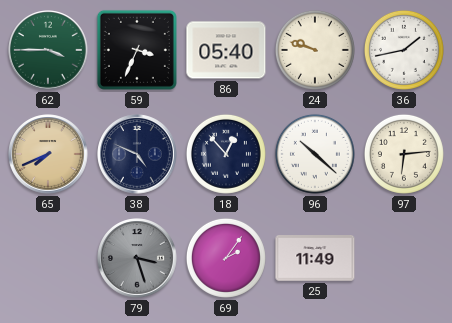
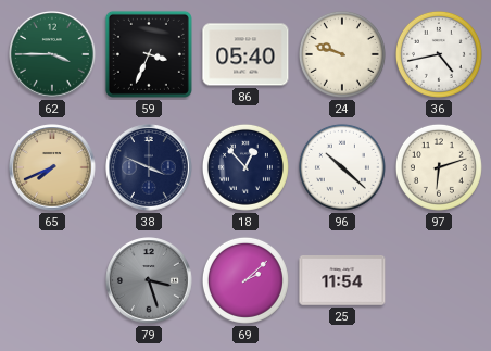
36: 1:43 -> 4:43
38: 4:49 -> 3:49
97: 6:14 -> 6:12
69: 2:06 -> 2:08
25: 11:49 -> 11:54
